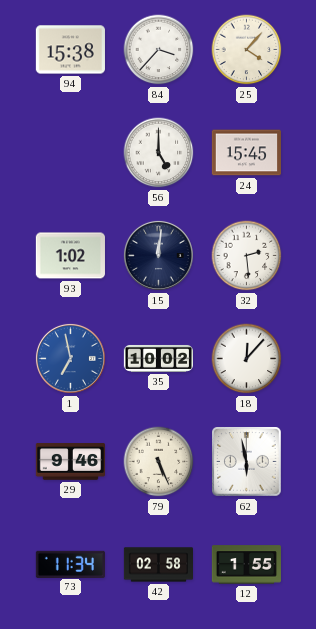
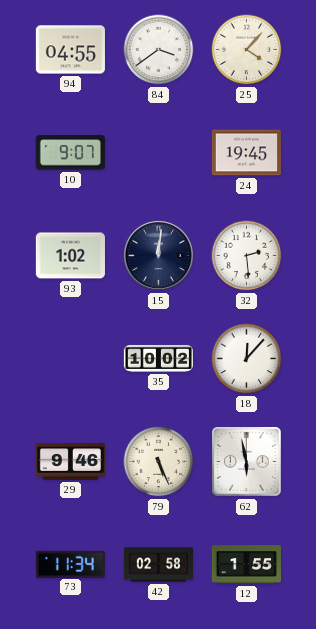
94: 15:38 -> 04:55
84: 3:37 -> 3:39
10: none -> 9:07
56: 5:00 -> none
24: 15:45 -> 19:45
1: 6:58 -> none
